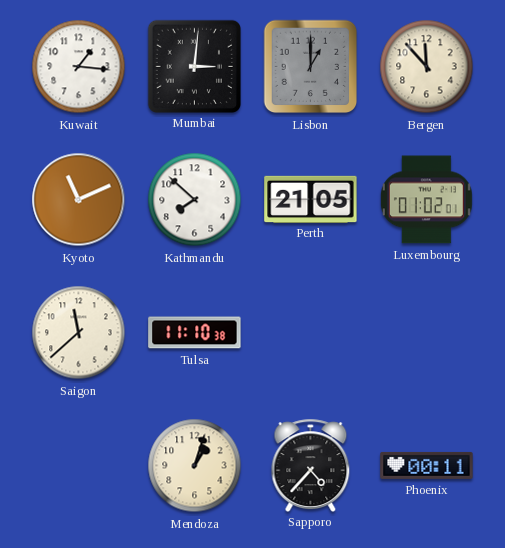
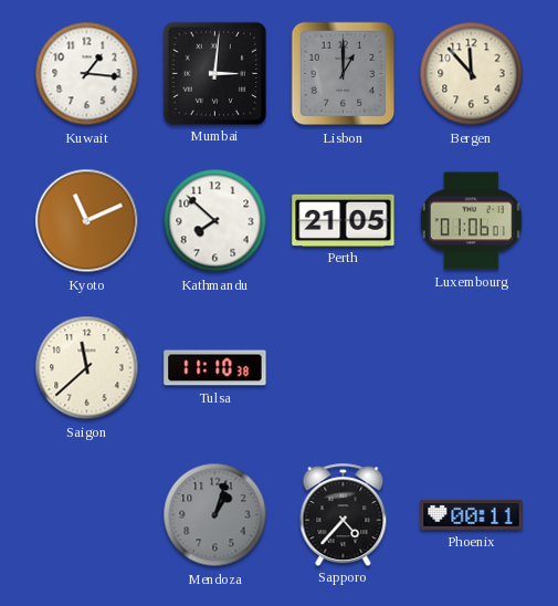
Luxembourg: 01:02 -> 01:06
Mendoza dial: cream -> grey
